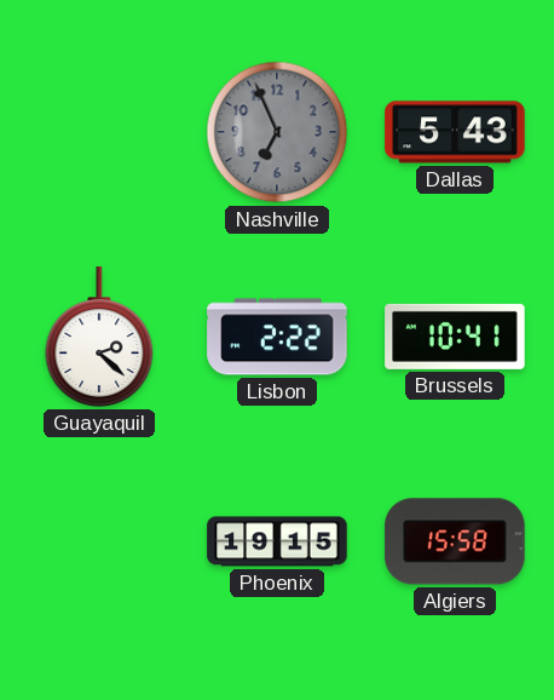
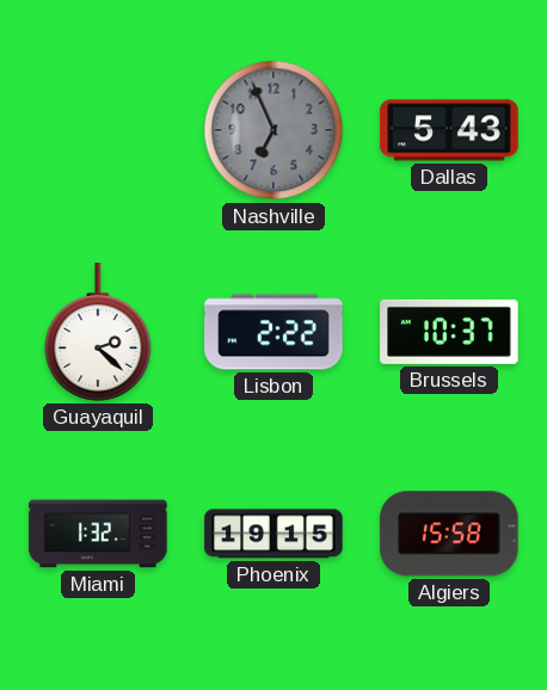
Brussels: 10:41 -> 10:37
Miami: none -> 1:32
